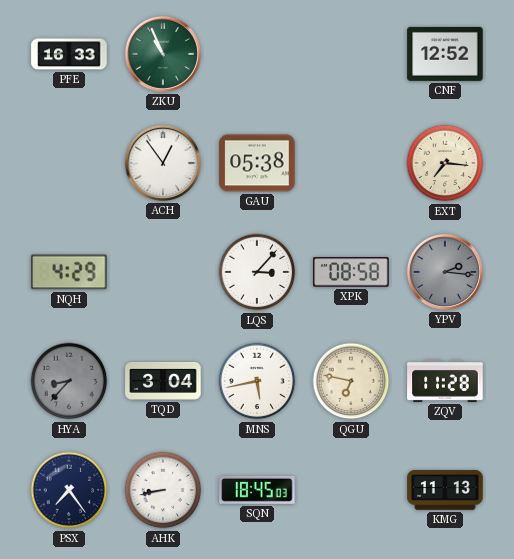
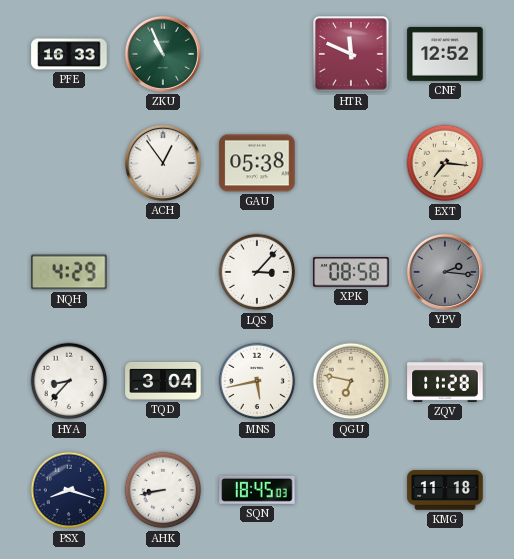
HTR: none -> 11:49
HYA dial: grey -> white
PSX: 7:24 -> 8:18
KMG: 11:13 -> 11:18
